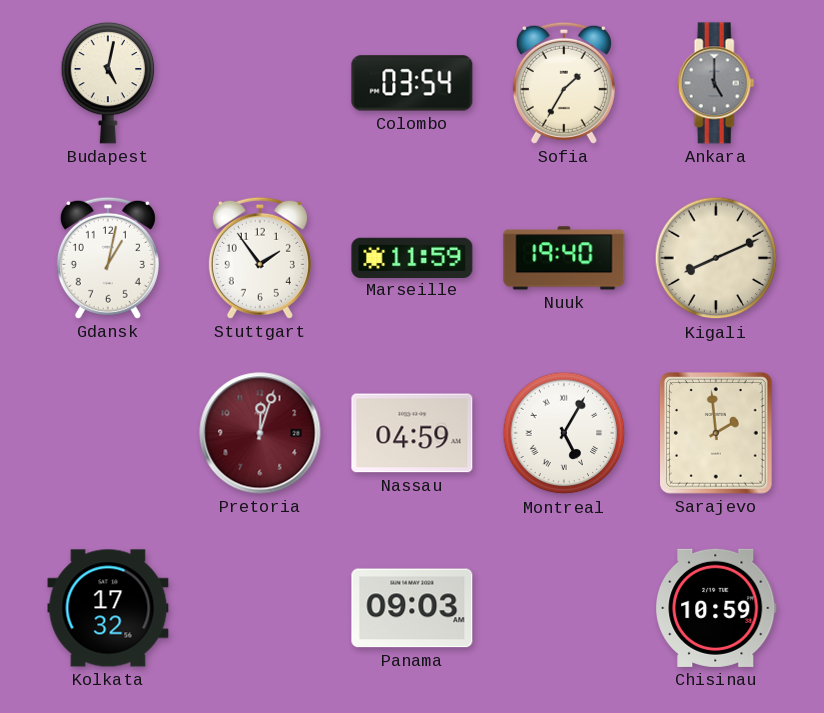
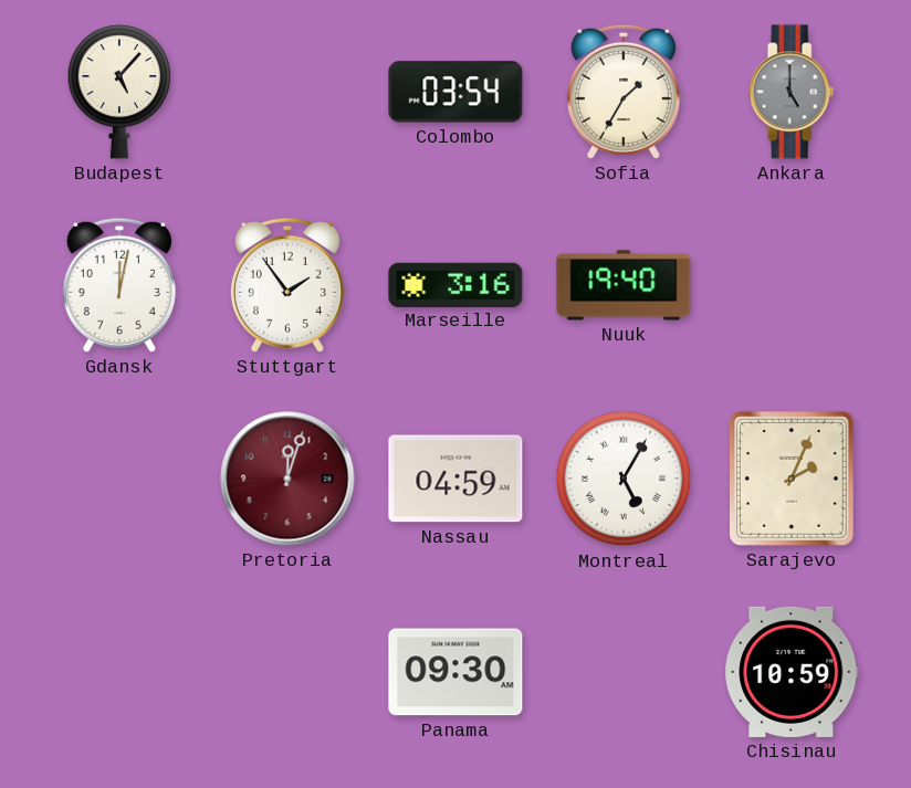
Budapest: 5:02 -> 5:07
Gdansk: 1:02 -> 12:02
Marseille: 11:59 -> 3:16
Kigali: 8:11 -> none
Sarajevo: 1:59 -> 2:04
Kolkata: 17:32 -> none
Panama: 09:03 -> 09:30
